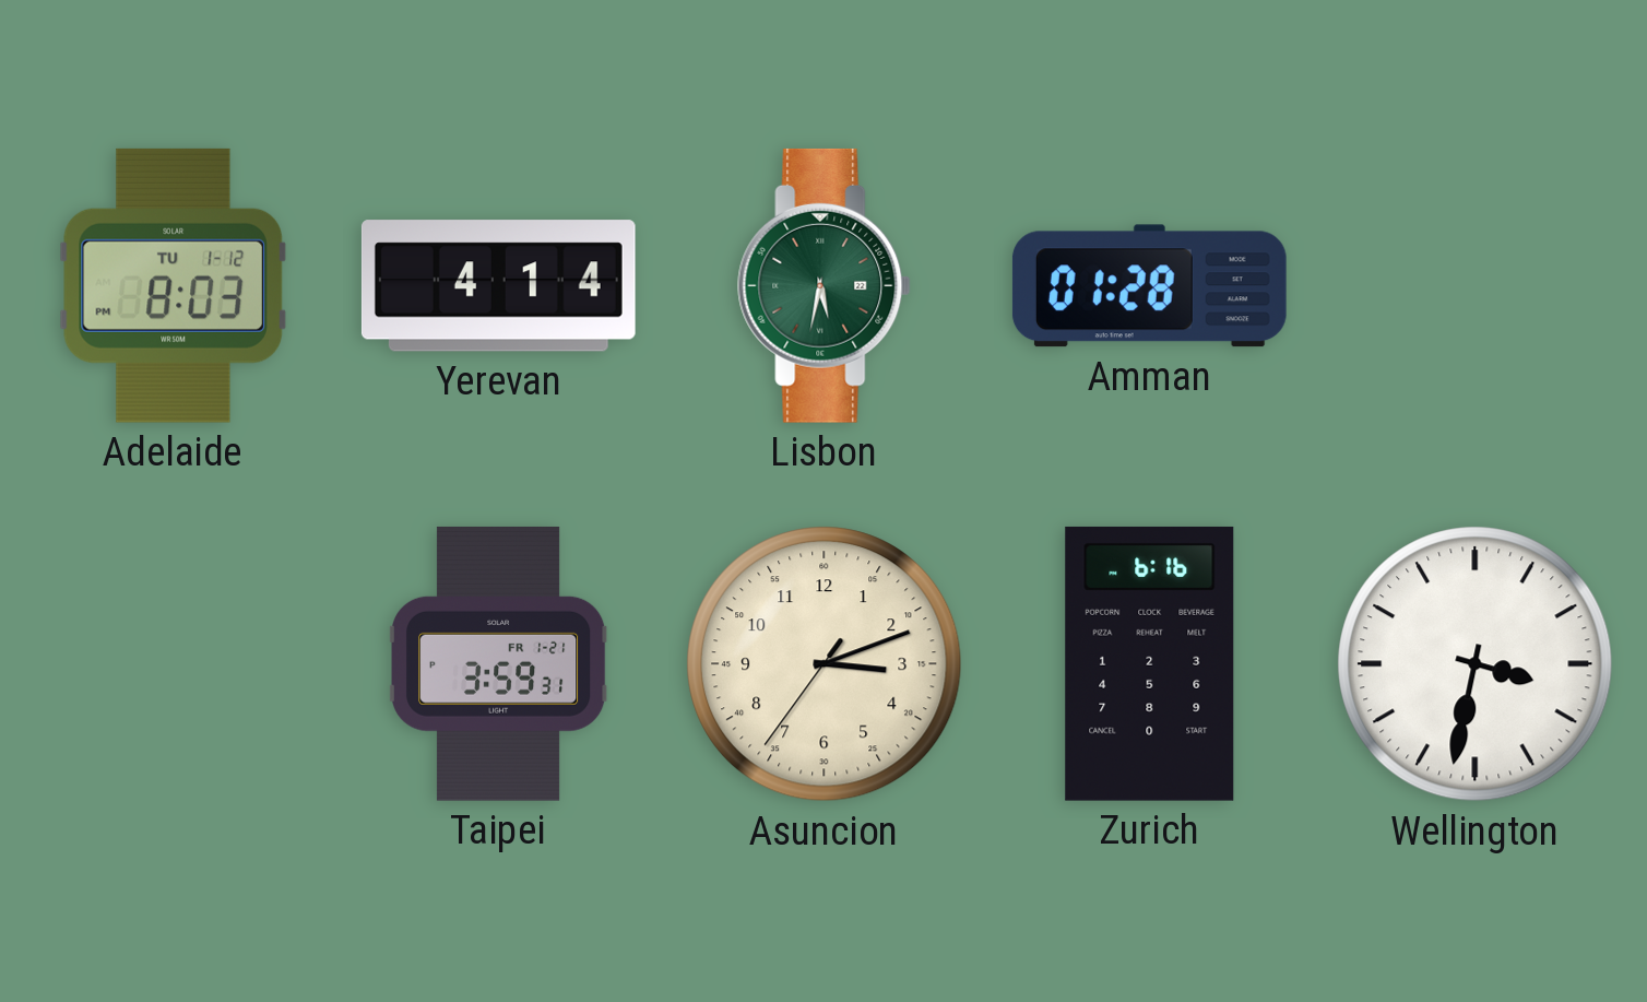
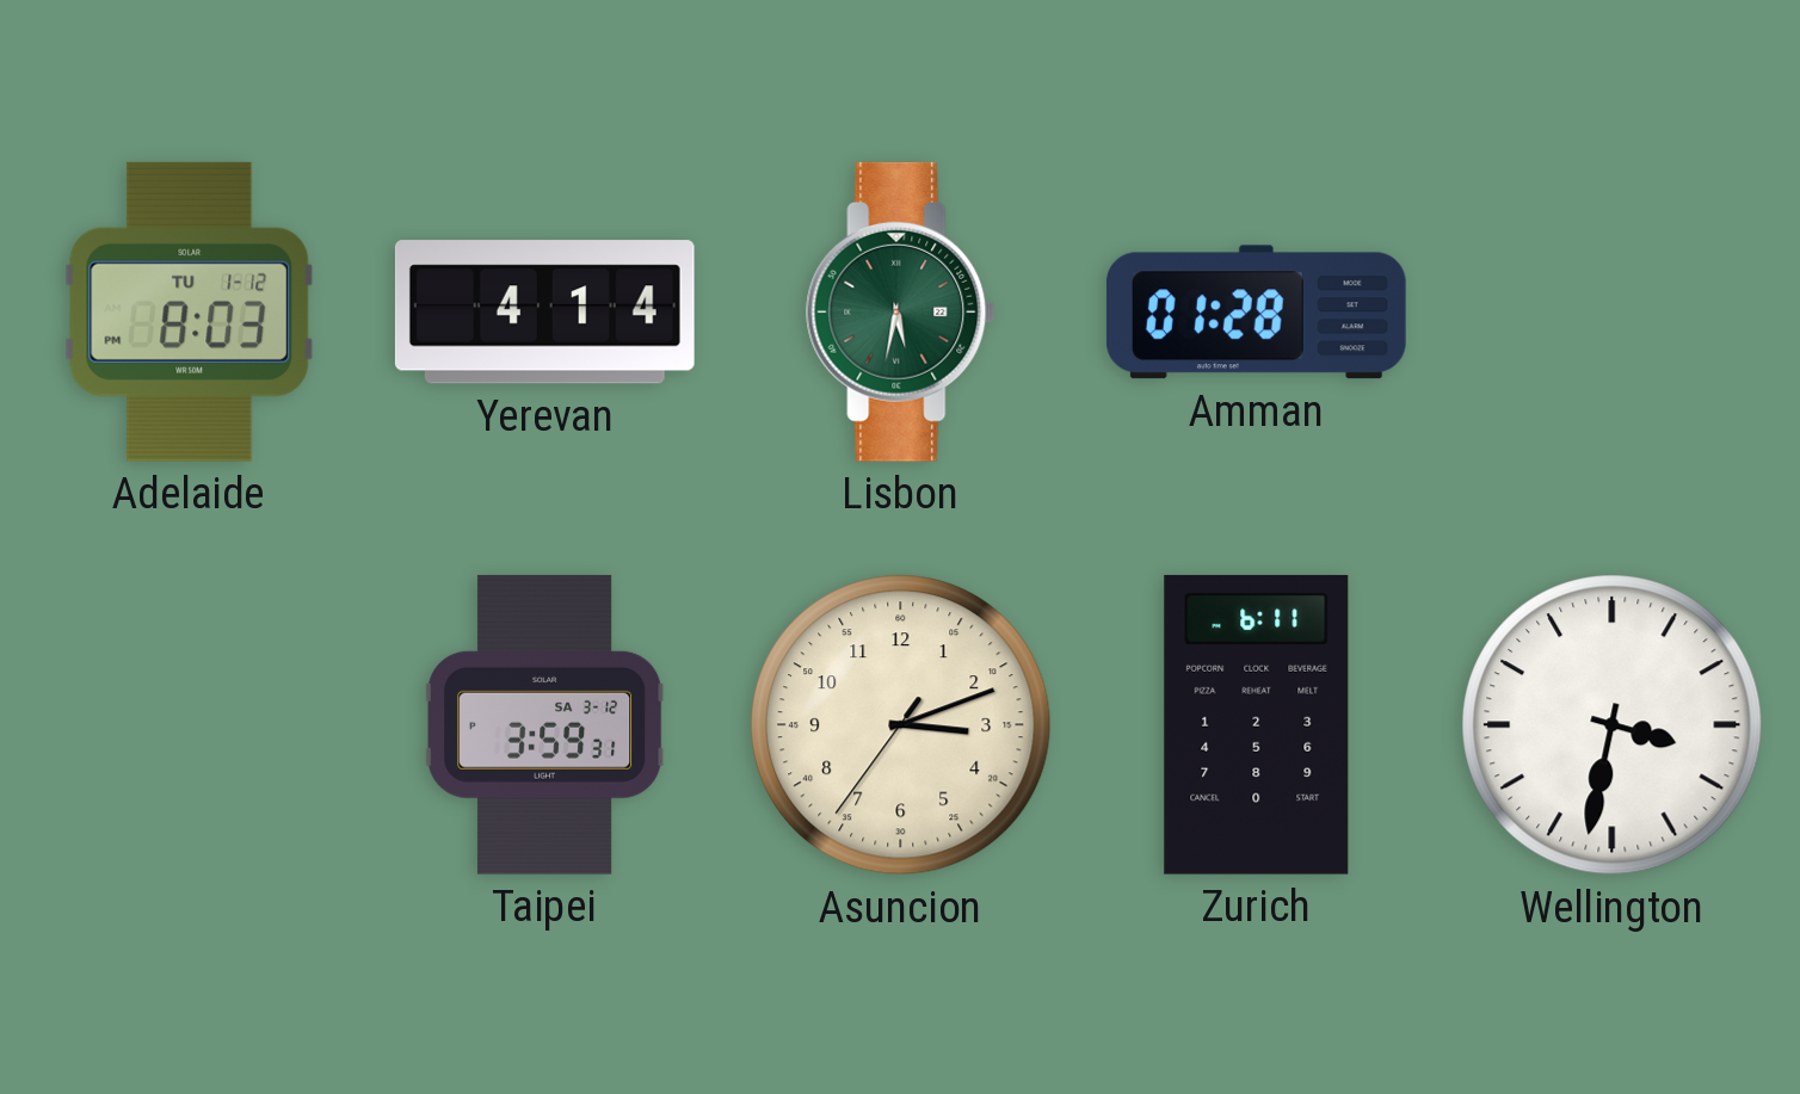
Taipei date: FR 1-21 -> SA 3-12
Zurich: 6:16 -> 6:11
